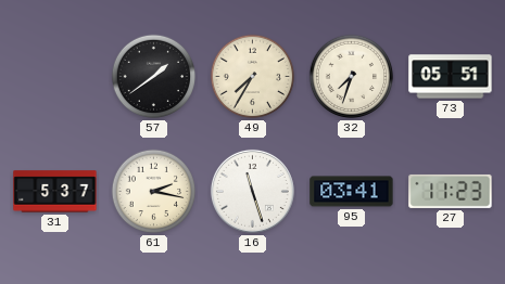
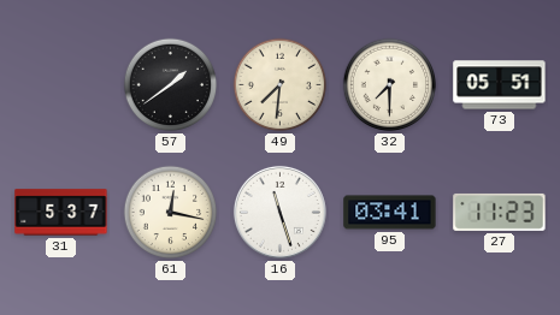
49: 7:35 -> 7:31
32: 7:33 -> 7:30
61: 2:17 -> 12:17
